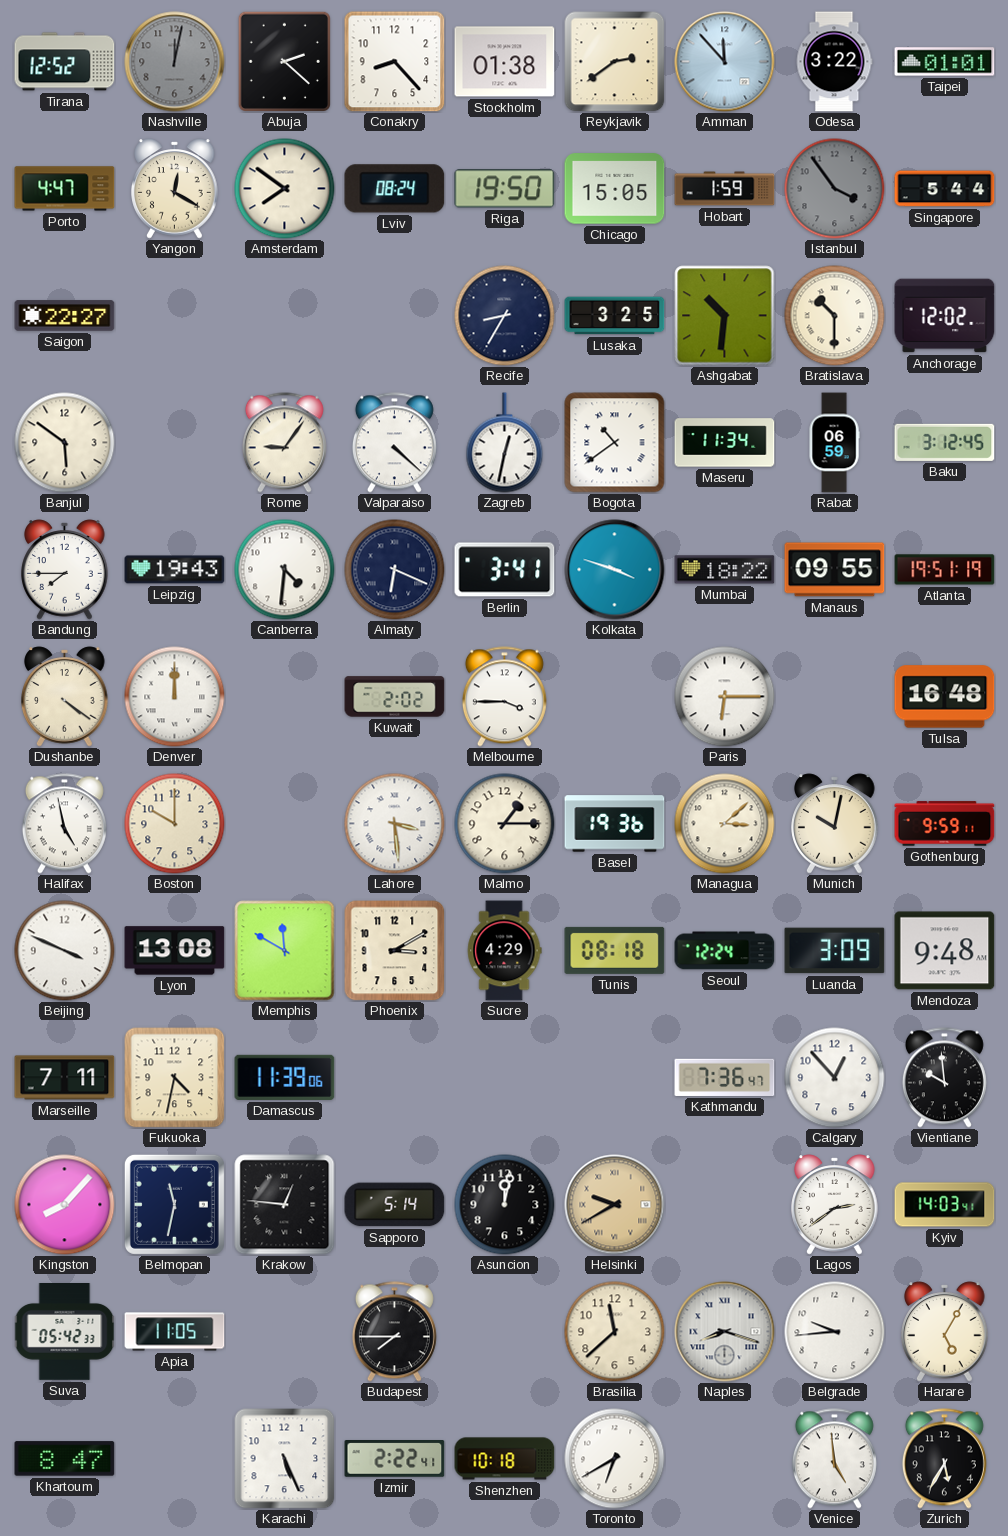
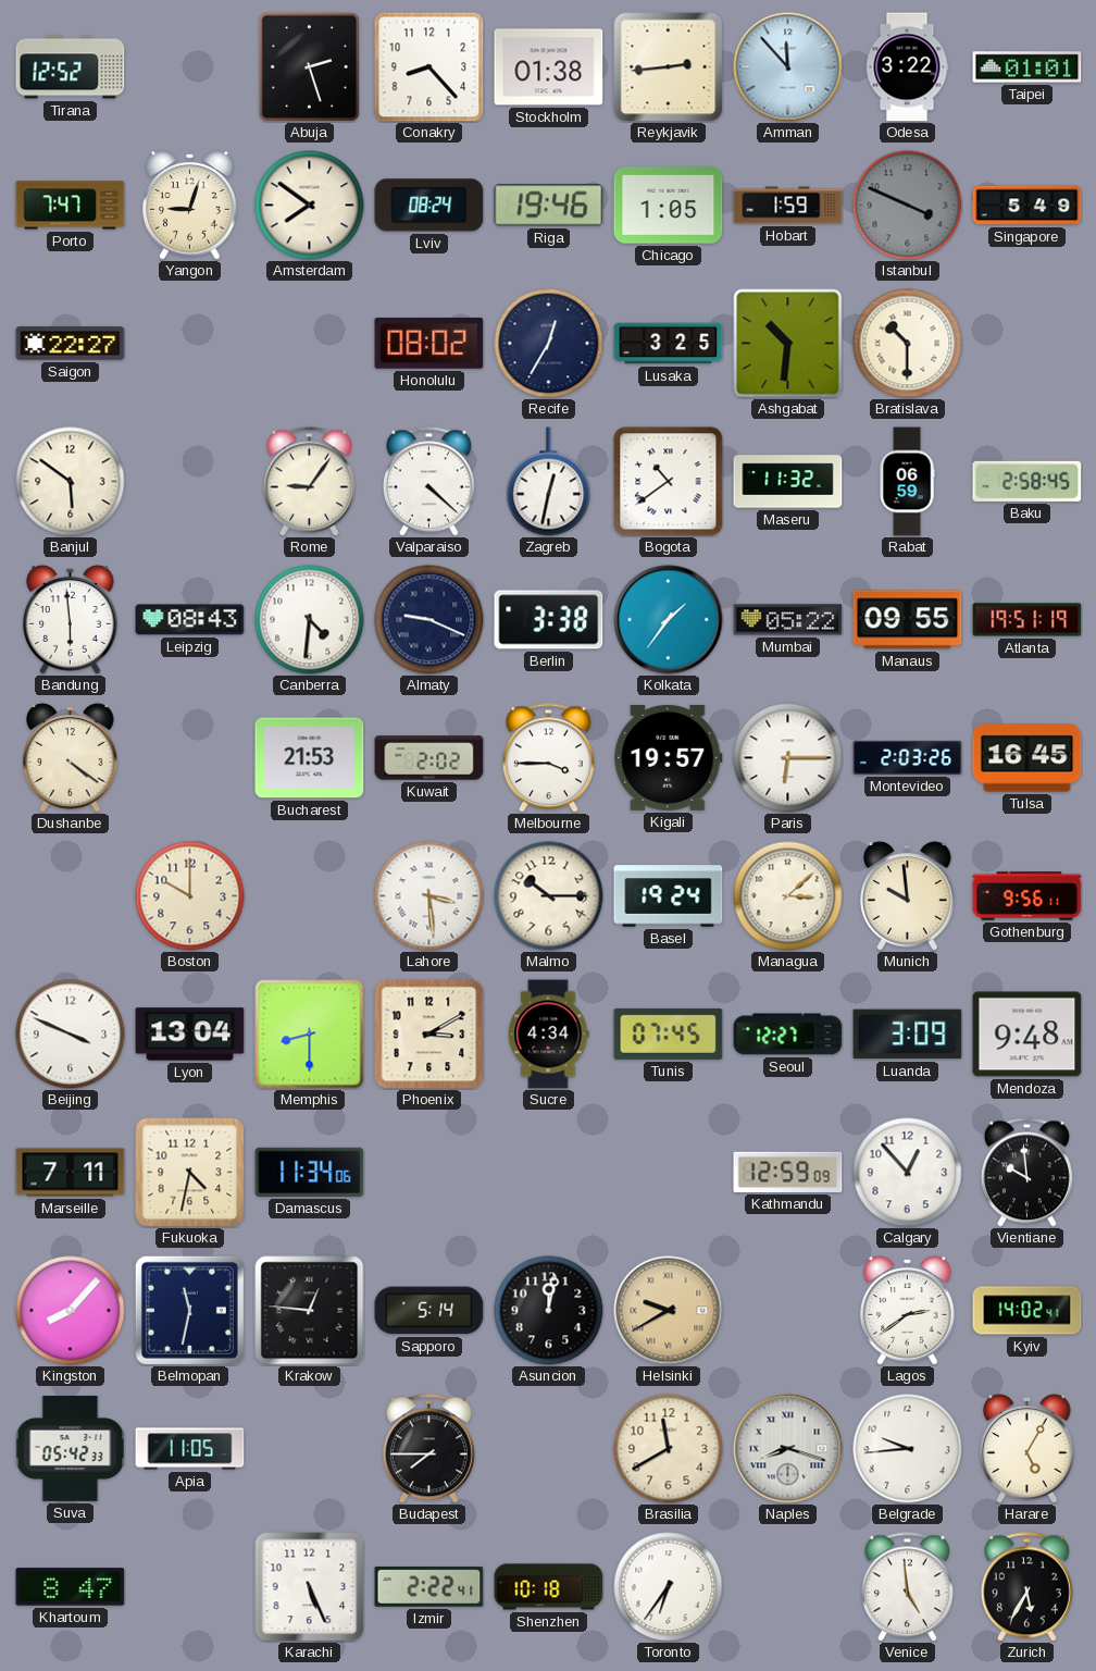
Nashville: 12:02 -> none
Abuja: 2:22 -> 2:27
Reykjavik: 2:39 -> 2:44
Porto: 4:47 -> 7:47
Yangon: 12:20 -> 9:03
Riga: 19:50 -> 19:46
Chicago: 15:05 -> 1:05
Istanbul: 3:54 -> 3:49
Singapore: 5:44 -> 5:49
Honolulu: none -> 08:02
Recife: 8:35 -> 12:35
Anchorage: 12:02 -> none
Maseru: 11:34 -> 11:32
Baku: 3:12 -> 2:58
Bandung: 7:45 -> 5:59
Leipzig: 19:43 -> 08:43
Almaty: 6:19 -> 9:19
Berlin: 3:41 -> 3:38
Kolkata: 3:48 -> 1:36
Mumbai: 18:22 -> 05:22
Denver: 12:00 -> none
Bucharest: none -> 21:53
Kigali: none -> 19:57
Montevideo: none -> 2:03
Tulsa: 16:48 -> 16:45
Halifax: 4:58 -> none
Malmo: 1:15 -> 10:15
Basel: 19:36 -> 19:24
Munich: 10:02 -> 9:59
Gothenburg: 9:59 -> 9:56
Lyon: 13:08 -> 13:04
Memphis: 11:50 -> 8:30
Sucre: 4:29 -> 4:34
Tunis: 08:18 -> 07:45
Seoul: 12:24 -> 12:27
Damascus: 11:39 -> 11:34
Kathmandu: 7:36 -> 12:59
Kyiv: 14:03 -> 14:02
Brasilia: 11:38 -> 11:40
Toronto: 6:40 -> 6:36
